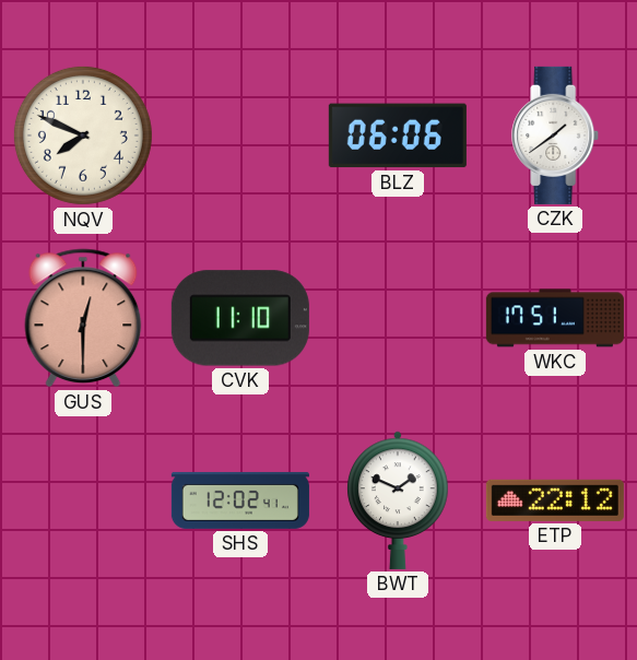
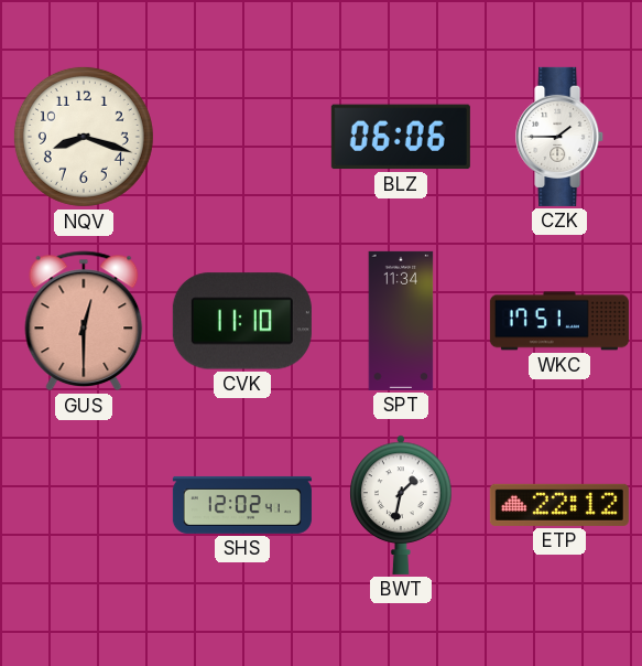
NQV: 7:49 -> 8:18
CZK: 1:39 -> 1:45
SPT: none -> 11:34
BWT: 1:49 -> 1:32
